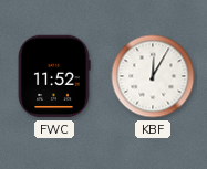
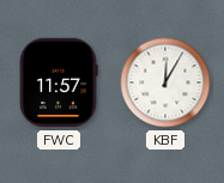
FWC: 11:52 -> 11:57
